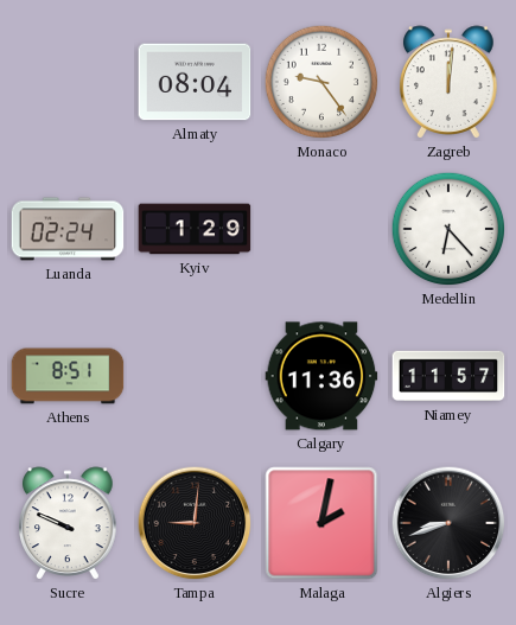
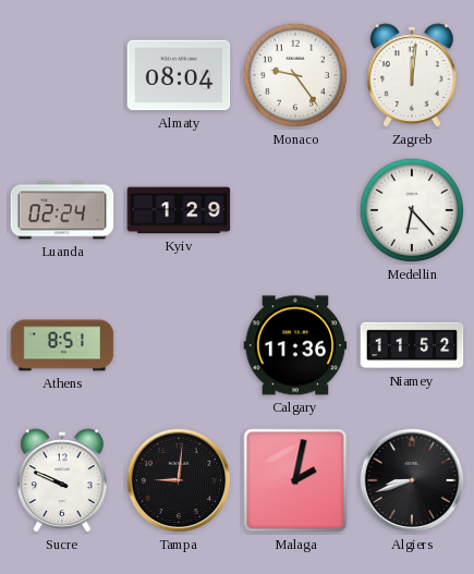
Niamey: 11:57 -> 11:52
